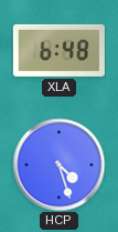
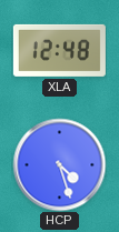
XLA: 6:48 -> 12:48
